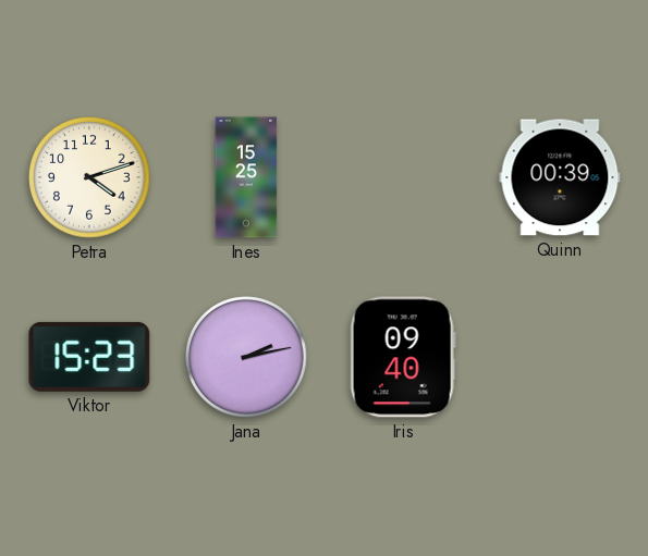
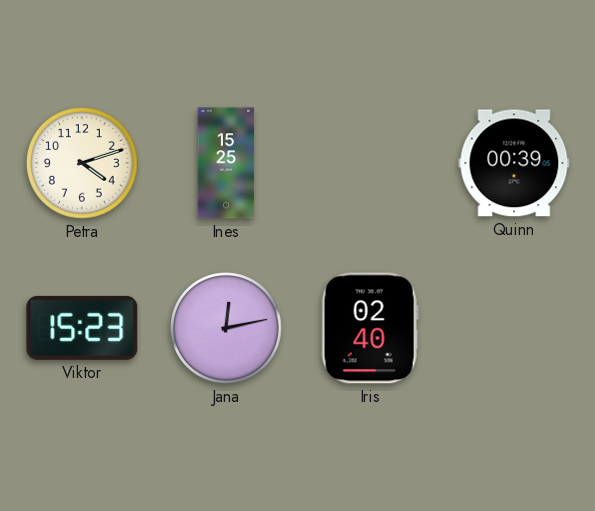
Jana: 2:13 -> 12:13
Iris: 09:40 -> 02:40
